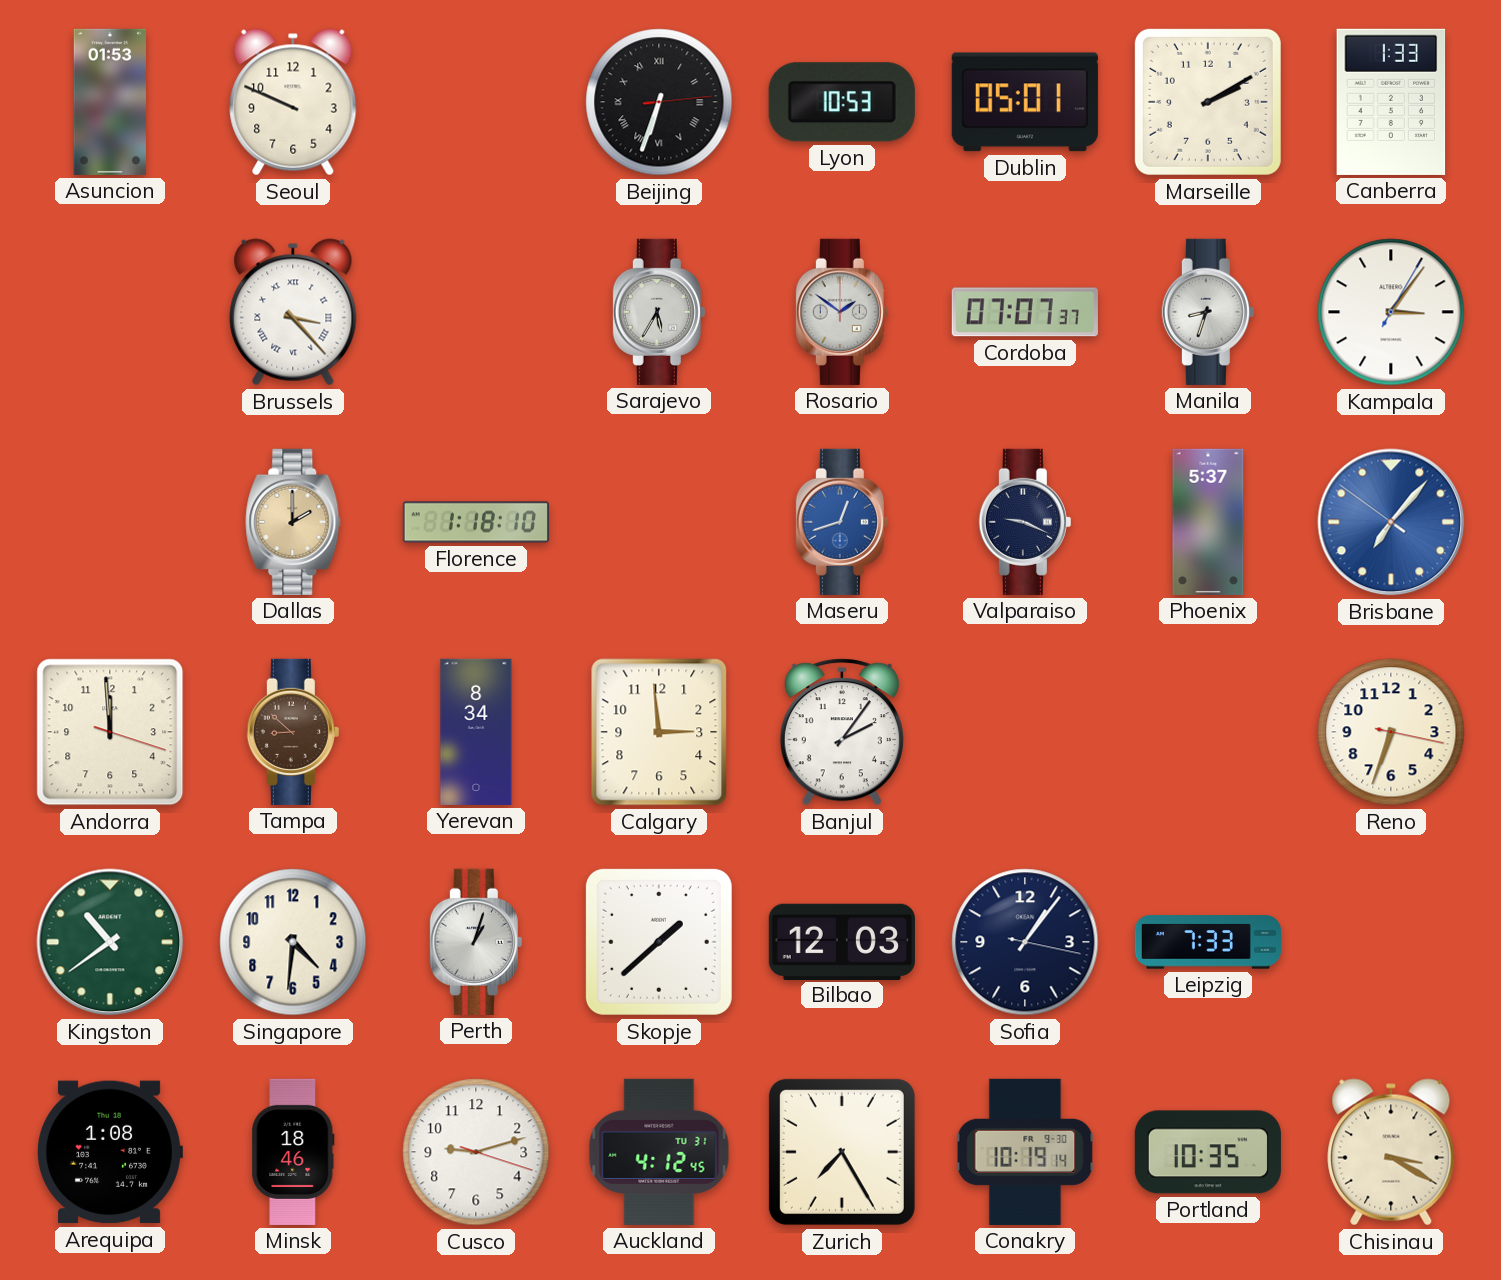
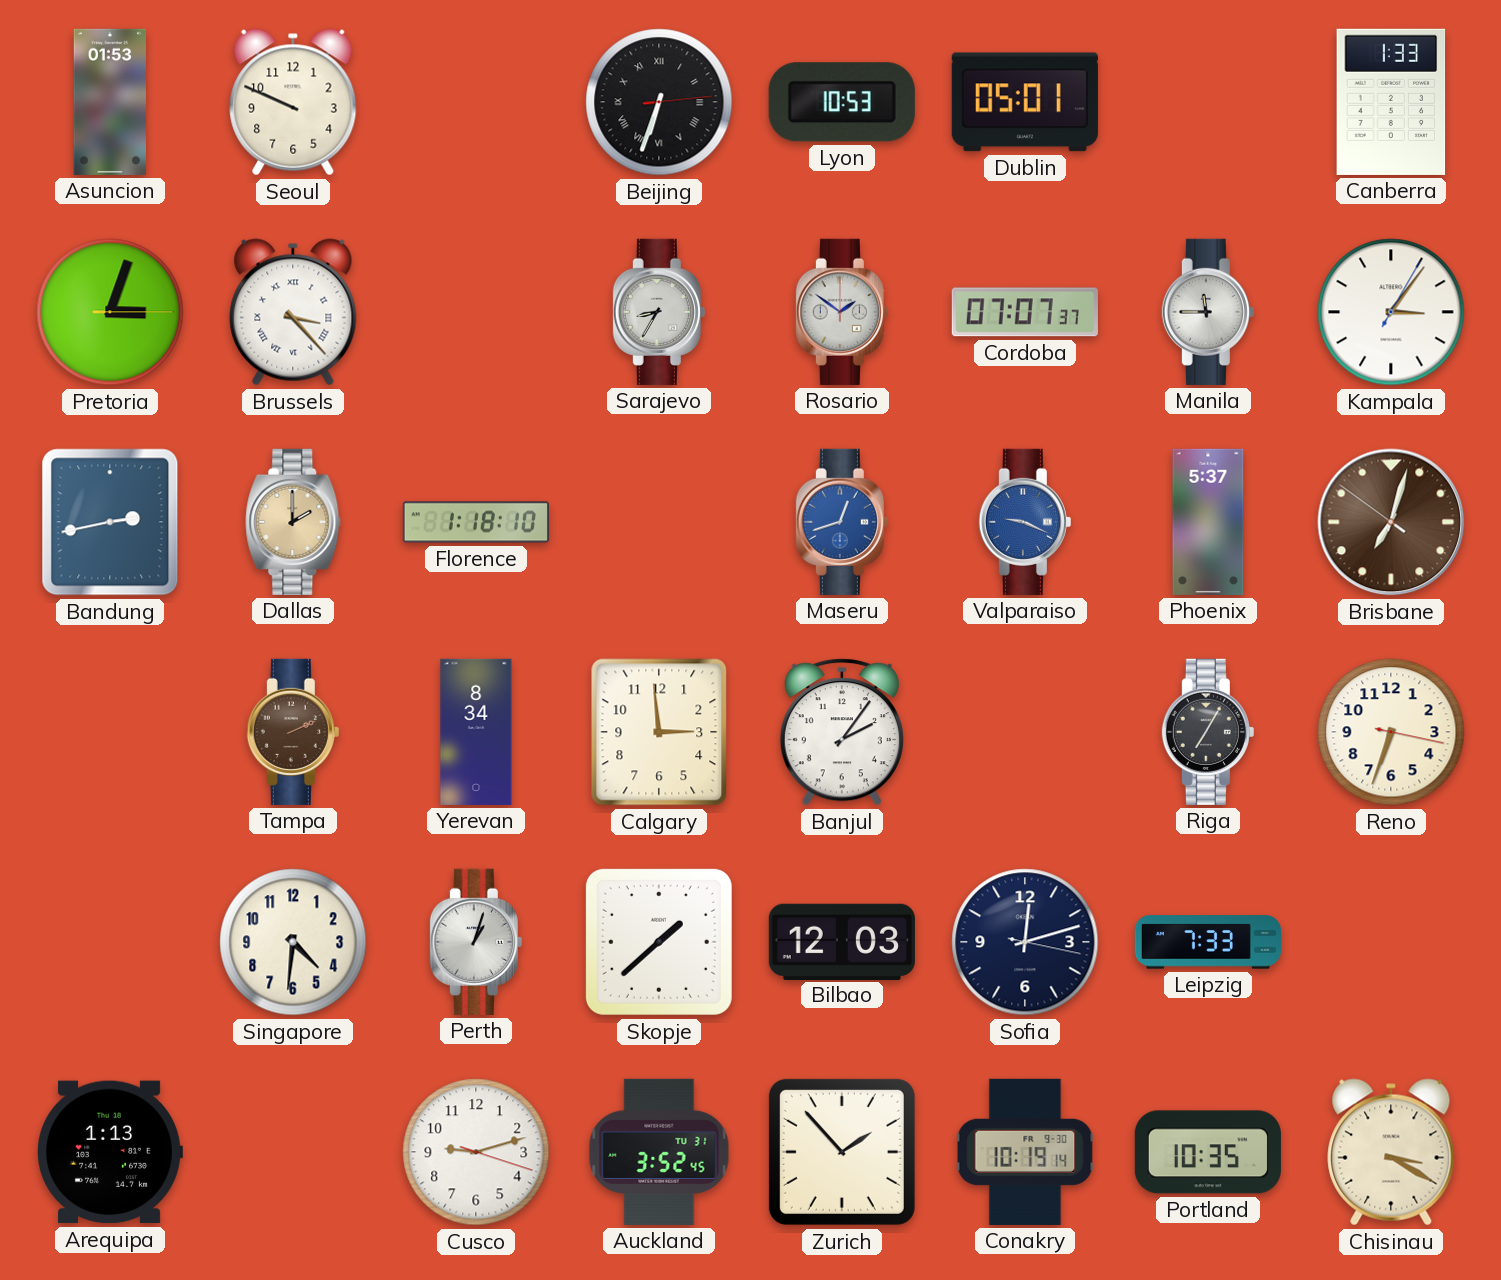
Marseille: 2:10 -> none
Pretoria: none -> 3:03
Sarajevo: 5:35 -> 8:35
Manila: 8:33 -> 11:45
Bandung: none -> 2:43
Valparaiso dial: navy -> blue
Brisbane: 7:06 -> 7:02
Brisbane dial: blue -> brown
Andorra: 11:59 -> none
Tampa: 8:52 -> 2:11
Riga: none -> 7:05
Kingston: 10:39 -> none
Sofia: 1:06 -> 12:12
Arequipa: 1:08 -> 1:13
Minsk: 18:46 -> none
Auckland: 4:12 -> 3:52
Zurich: 7:25 -> 1:53
